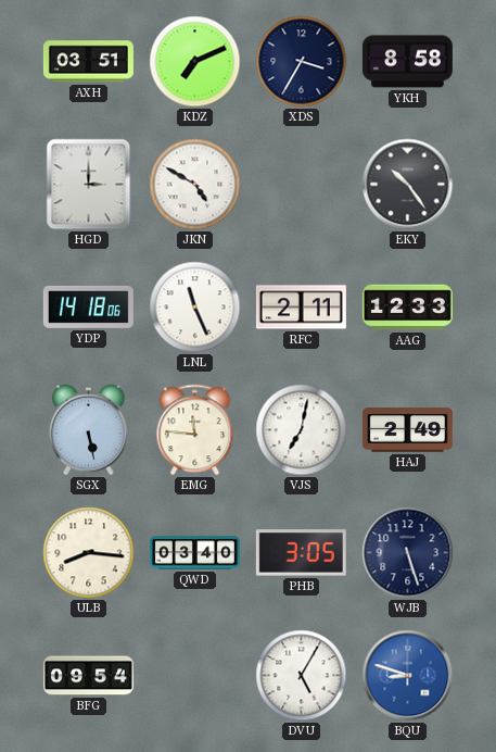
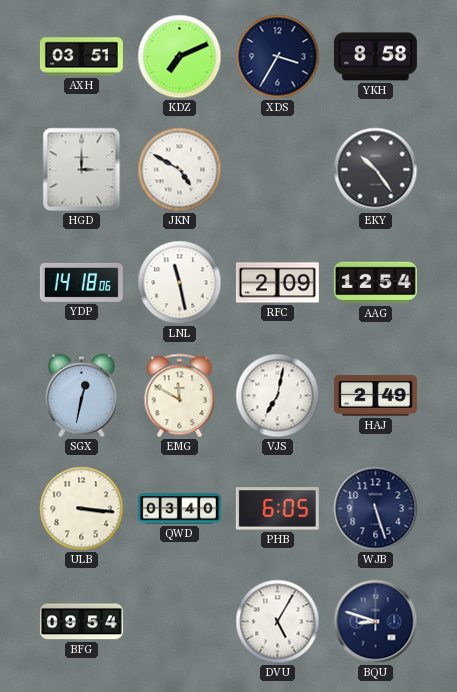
LNL: 11:26 -> 11:28
RFC: 2:11 -> 2:09
AAG: 12:33 -> 12:54
SGX: 5:28 -> 12:32
EMG: 11:46 -> 11:50
ULB: 8:16 -> 3:16
PHB: 3:05 -> 6:05
BQU dial: blue -> navy
